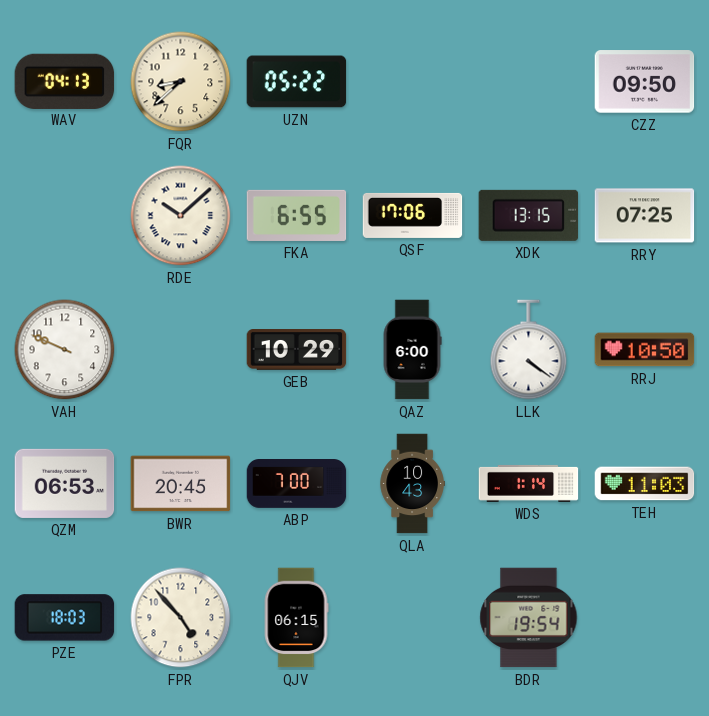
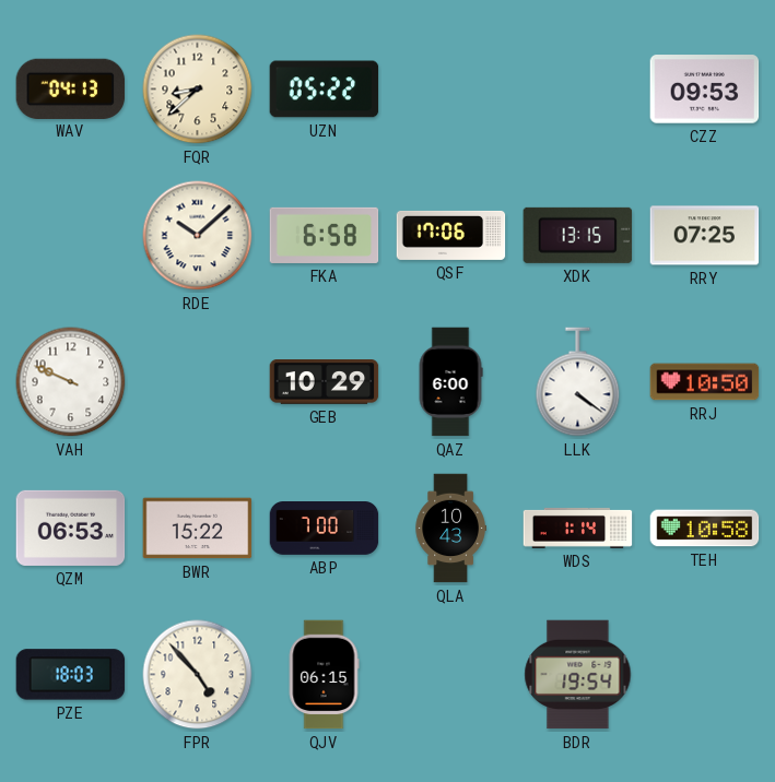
CZZ: 09:50 -> 09:53
FKA: 6:55 -> 6:58
BWR: 20:45 -> 15:22
TEH: 11:03 -> 10:58
